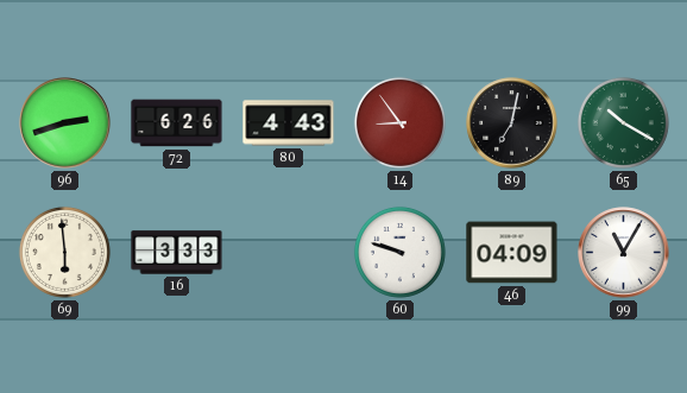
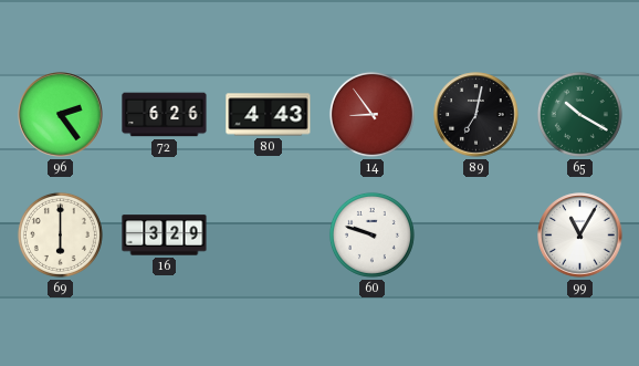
96: 2:42 -> 2:24
69: 5:59 -> 6:00
16: 3:33 -> 3:29
46: 04:09 -> none
